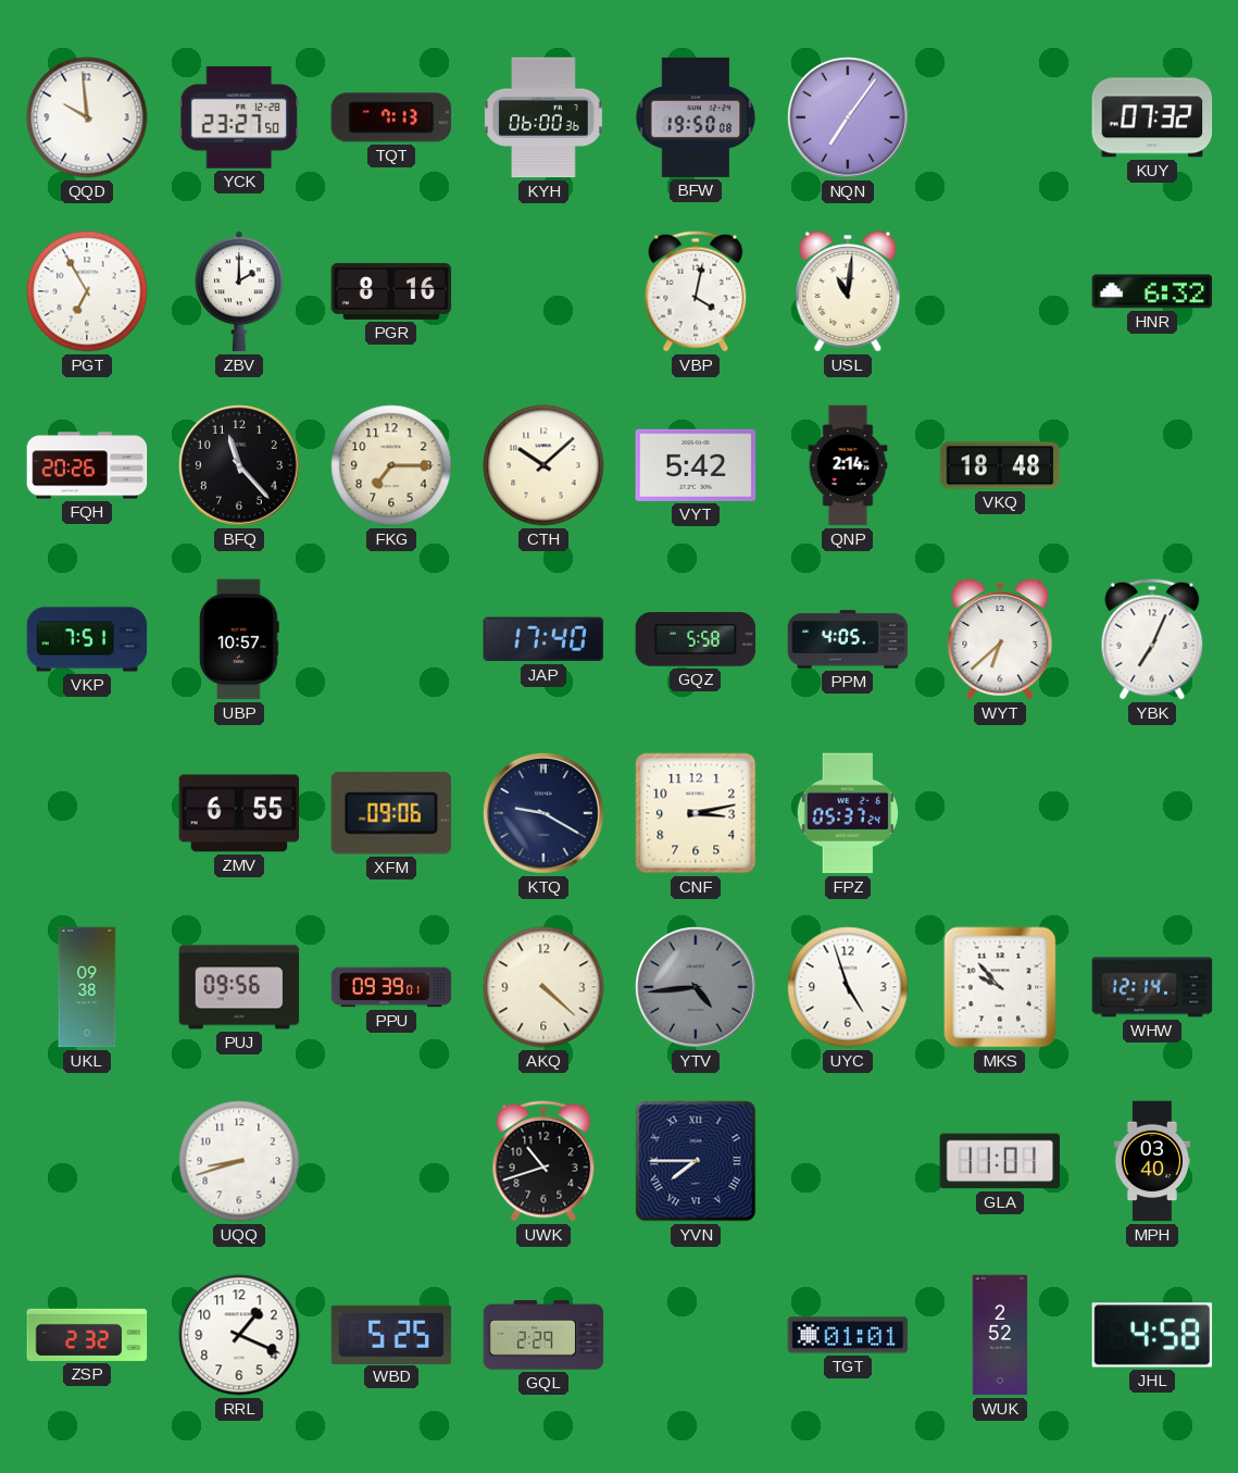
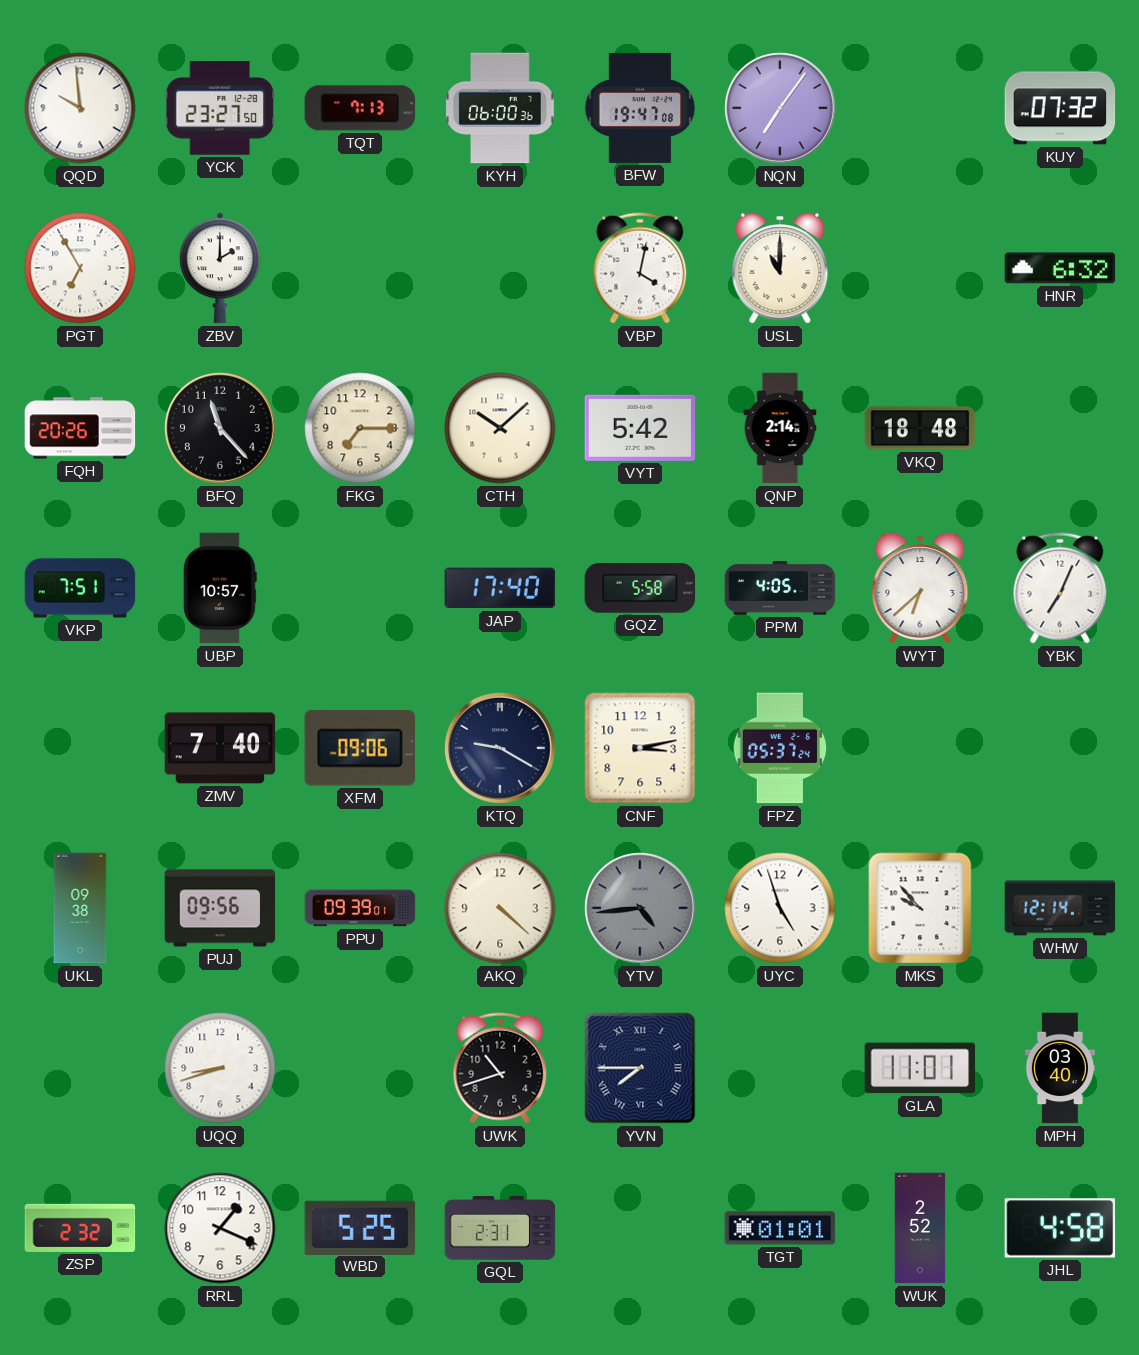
BFW: 19:50 -> 19:47
PGR: 8:16 -> none
USL: 11:01 -> 11:00
ZMV: 6:55 -> 7:40
GQL: 2:29 -> 2:31
